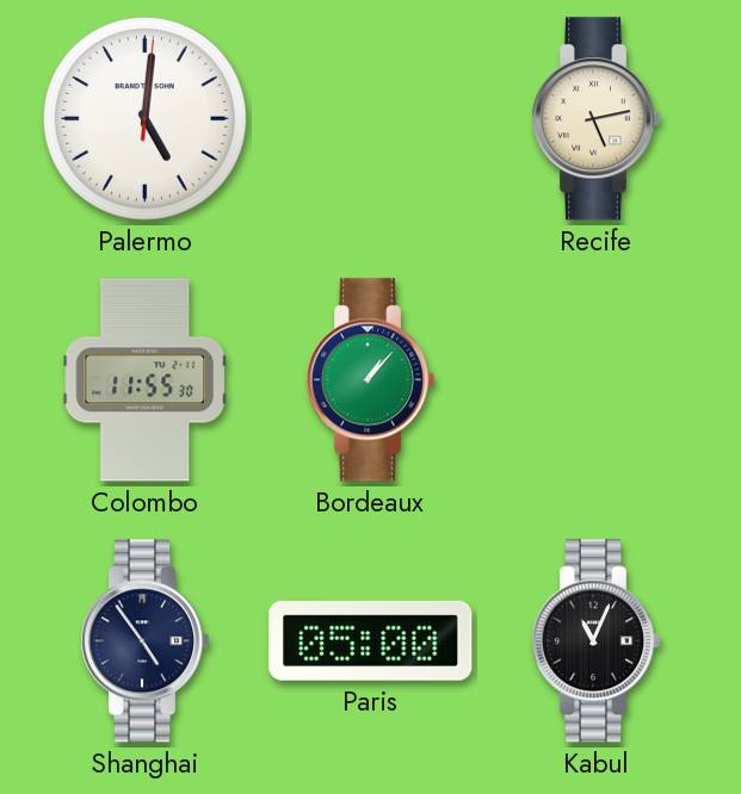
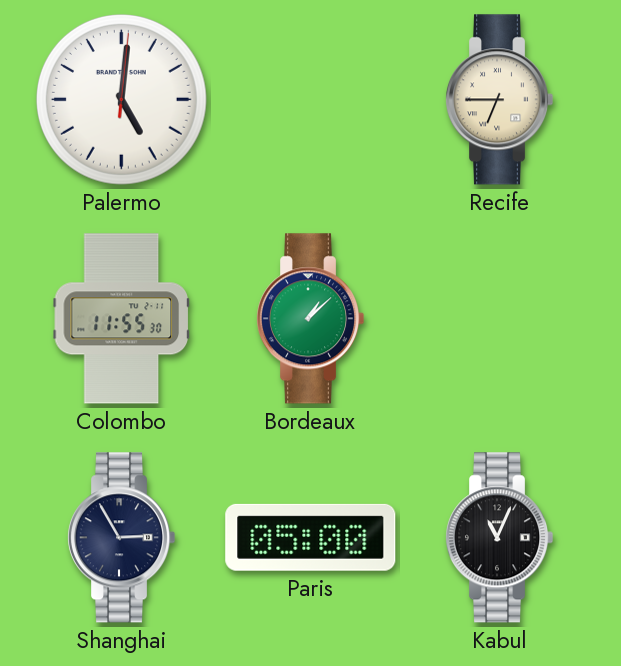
Recife: 5:13 -> 6:45
Bordeaux: 1:07 -> 1:08
Shanghai: 4:54 -> 2:55
